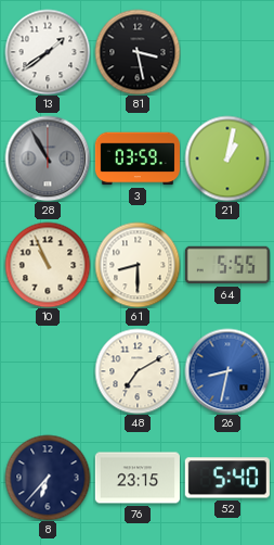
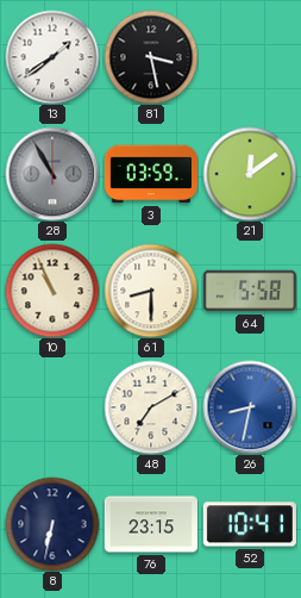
21: 1:02 -> 12:09
64: 5:55 -> 5:58
8: 6:37 -> 6:32
52: 5:40 -> 10:41
